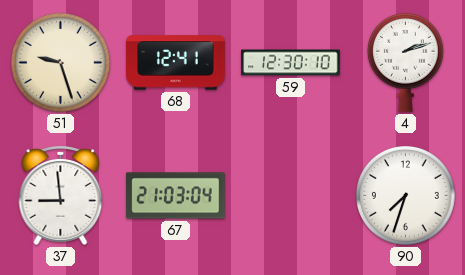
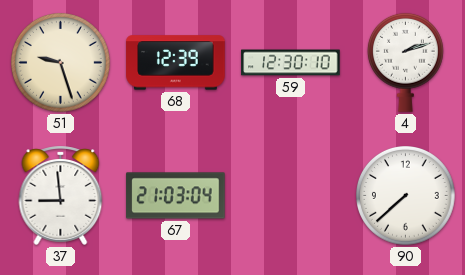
68: 12:41 -> 12:39
90: 7:33 -> 7:38
